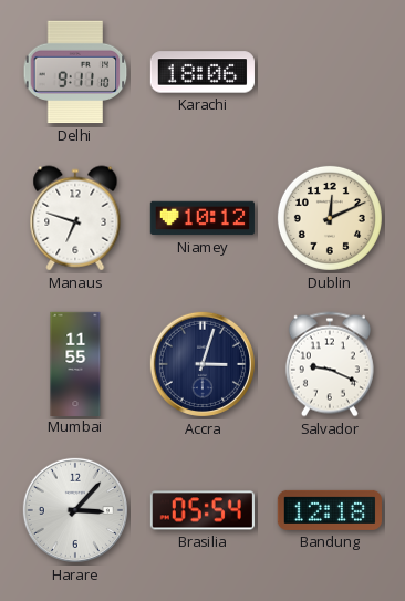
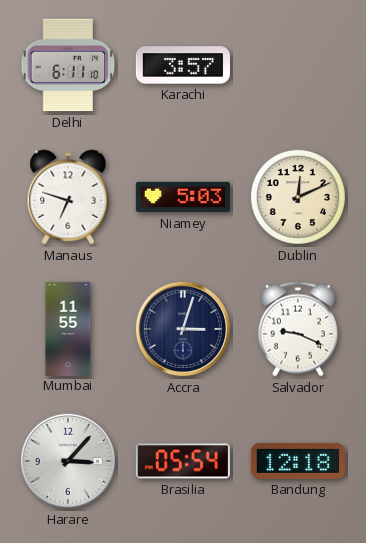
Delhi: 9:11 -> 6:11
Karachi: 18:06 -> 3:57
Niamey: 10:12 -> 5:03
